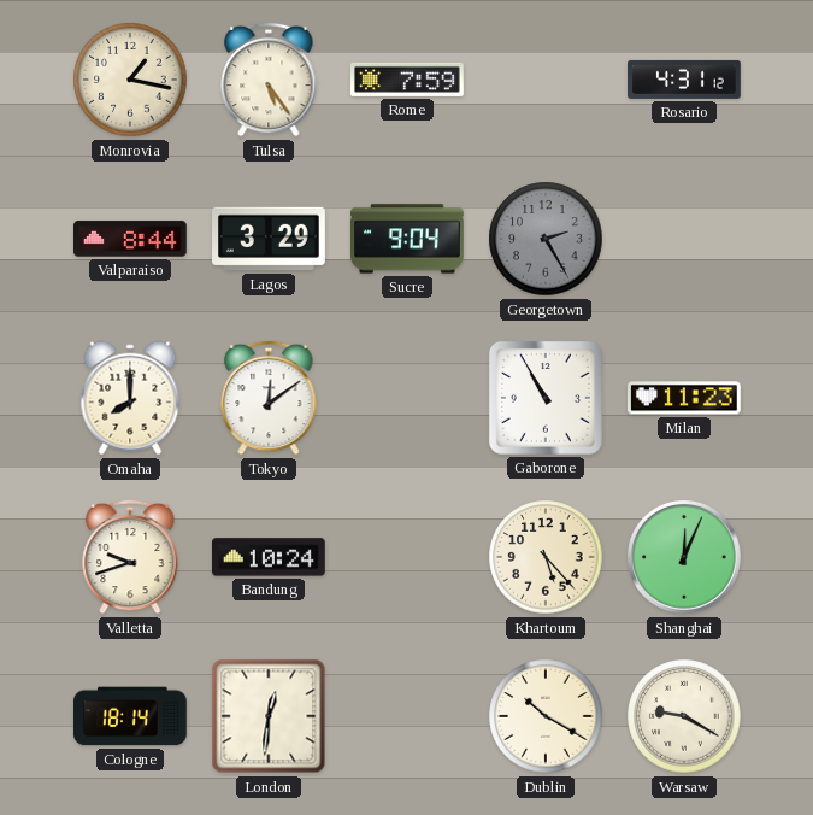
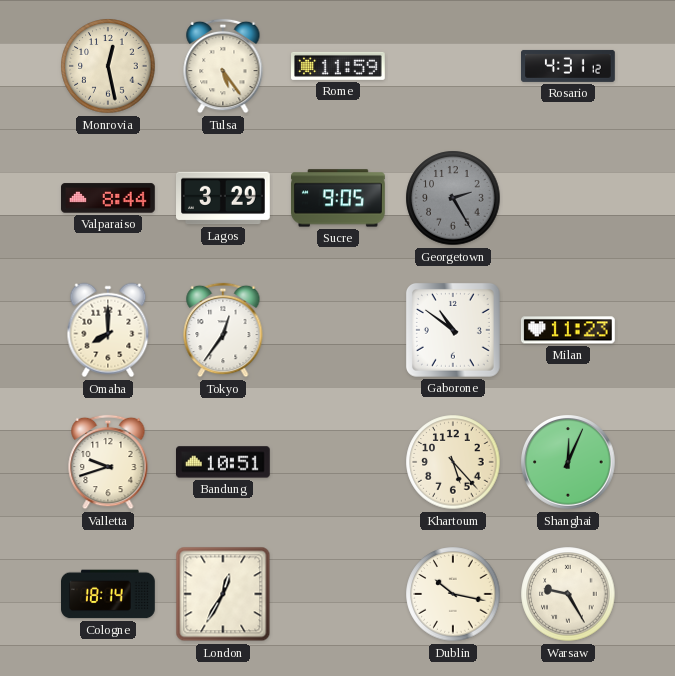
Monrovia: 1:17 -> 12:28
Rome: 7:59 -> 11:59
Sucre: 9:04 -> 9:05
Tokyo: 12:09 -> 12:36
Gaborone: 10:55 -> 10:51
Bandung: 10:24 -> 10:51
London: 12:31 -> 12:35
Dublin: 10:20 -> 10:17
Warsaw: 9:20 -> 9:25
